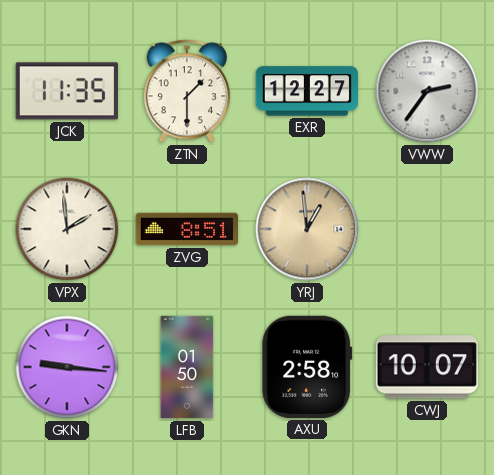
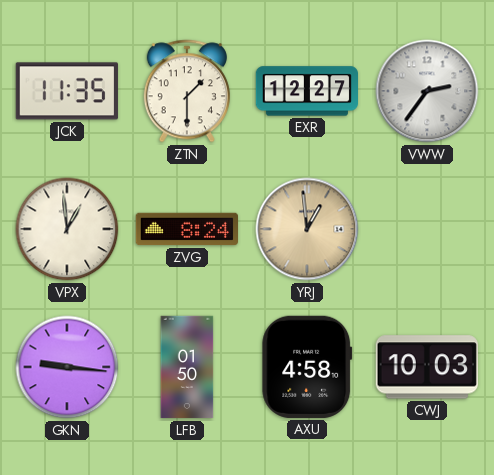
VPX: 1:59 -> 12:59
ZVG: 8:51 -> 8:24
AXU: 2:58 -> 4:58
CWJ: 10:07 -> 10:03
